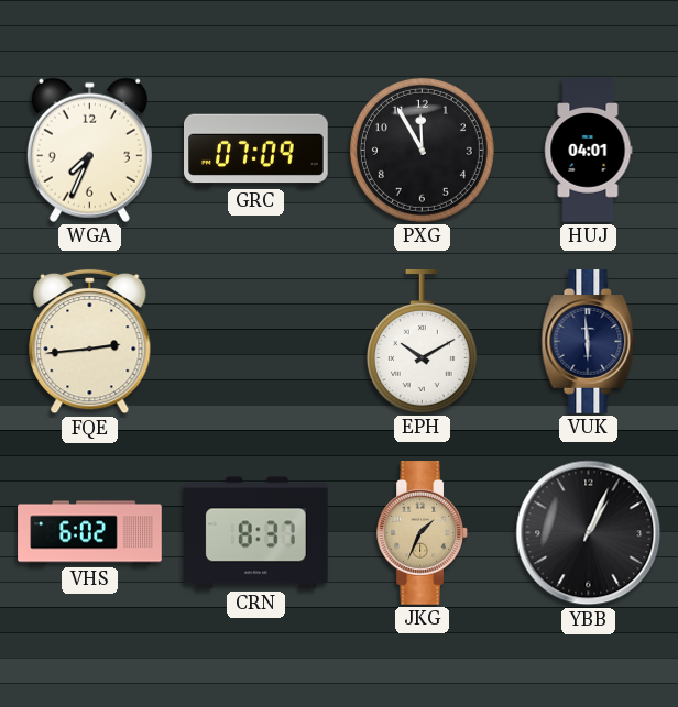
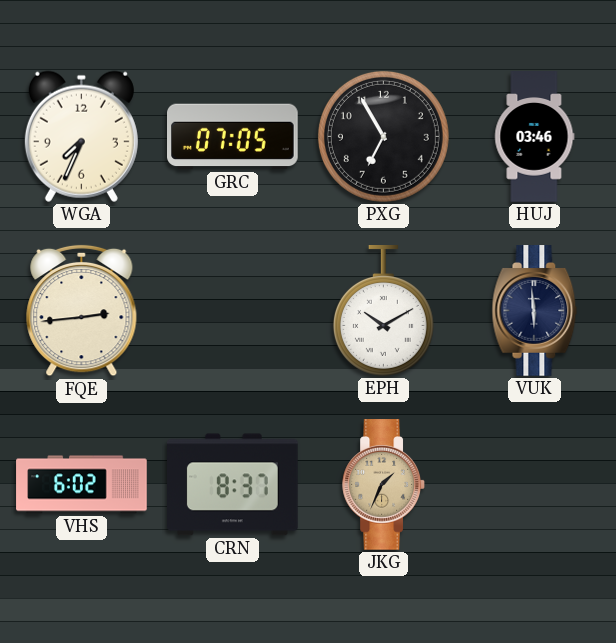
GRC: 07:09 -> 07:05
PXG: 11:55 -> 6:55
HUJ: 04:01 -> 03:46
YBB: 1:04 -> none
